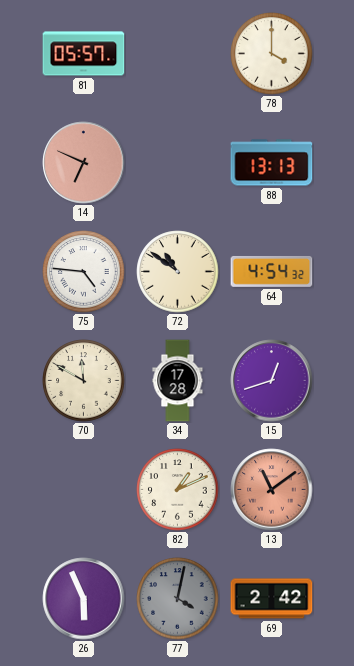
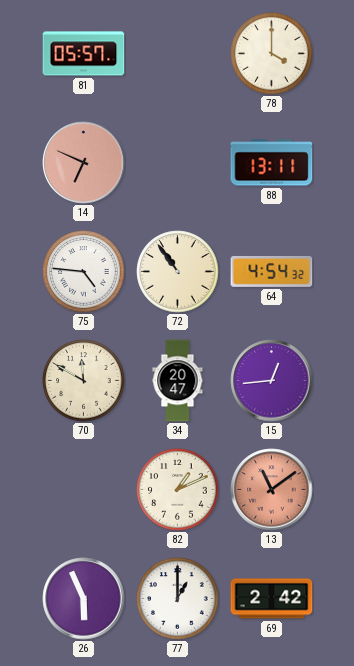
88: 13:13 -> 13:11
72: 10:51 -> 10:54
34: 17:28 -> 20:47
15: 12:42 -> 12:44
77: 4:02 -> 1:00
77 dial: grey -> white
